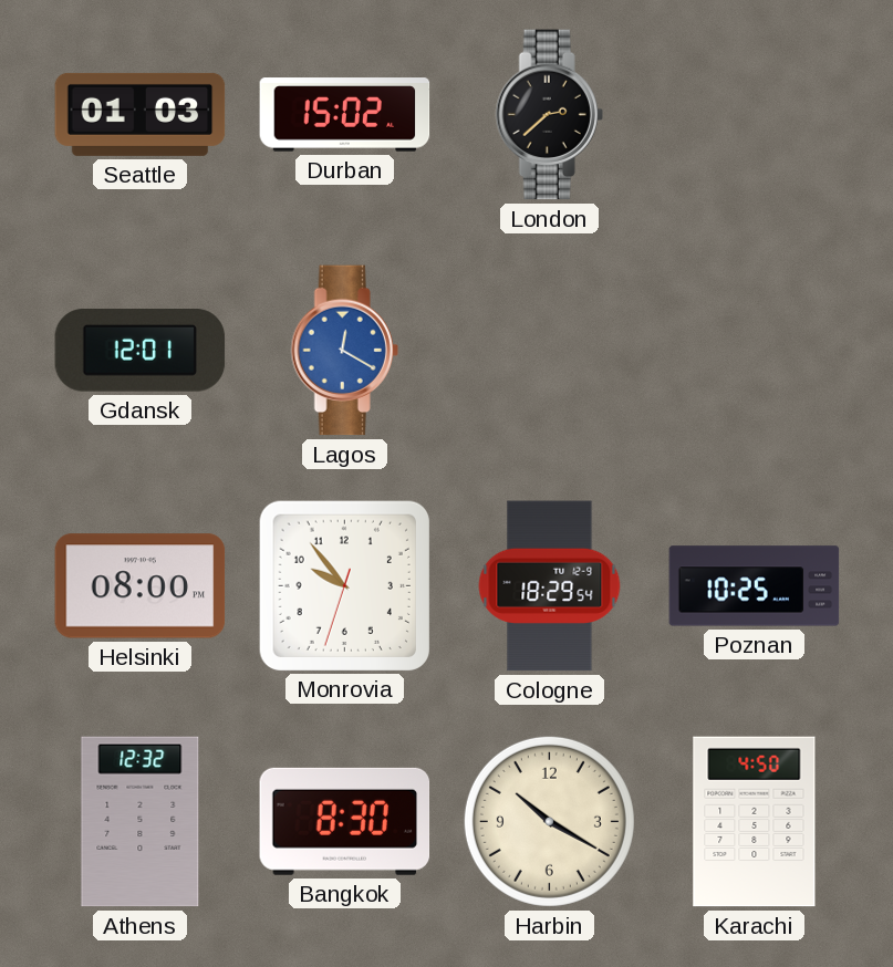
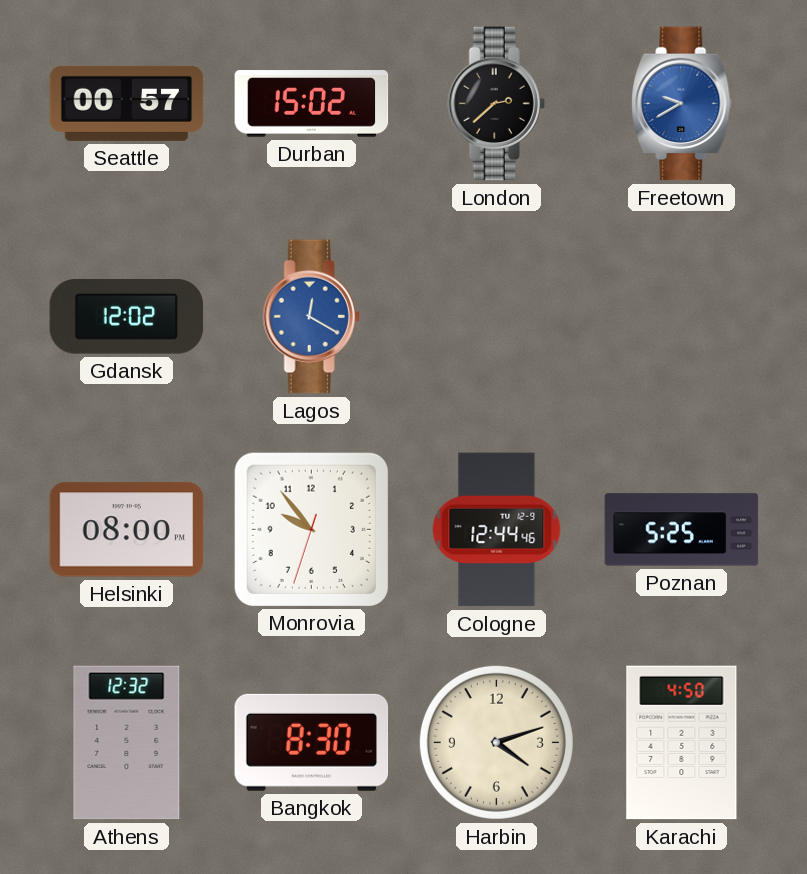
Seattle: 01:03 -> 00:57
Freetown: none -> 9:40
Gdansk: 12:01 -> 12:02
Cologne: 18:29 -> 12:44
Poznan: 10:25 -> 5:25
Harbin: 10:20 -> 4:12
